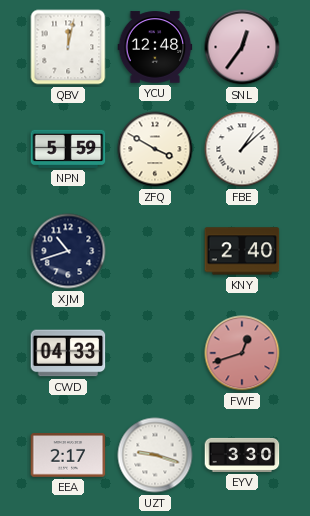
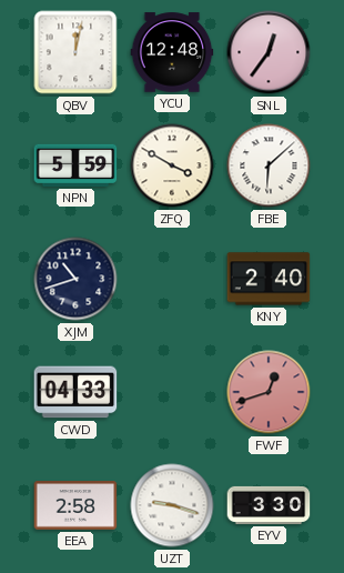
FBE: 1:08 -> 6:08
EEA: 2:17 -> 2:58
